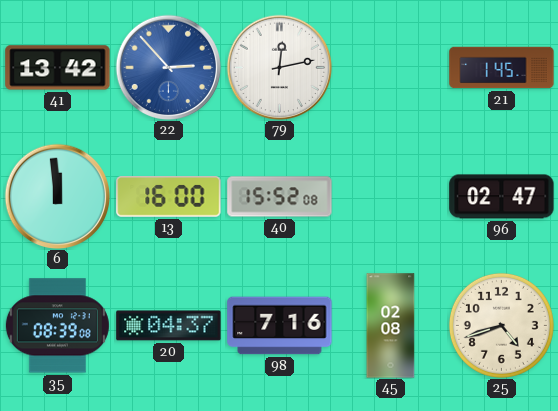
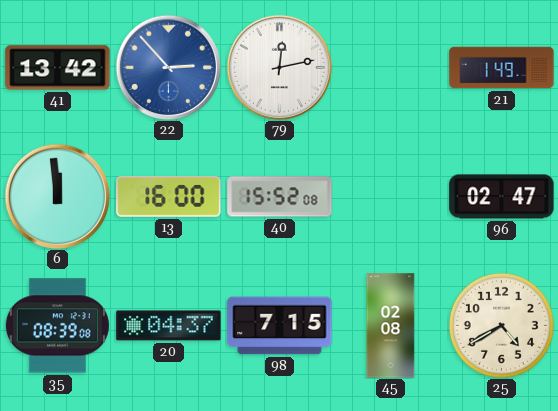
21: 1:45 -> 1:49
98: 7:16 -> 7:15
25: 4:42 -> 4:40
